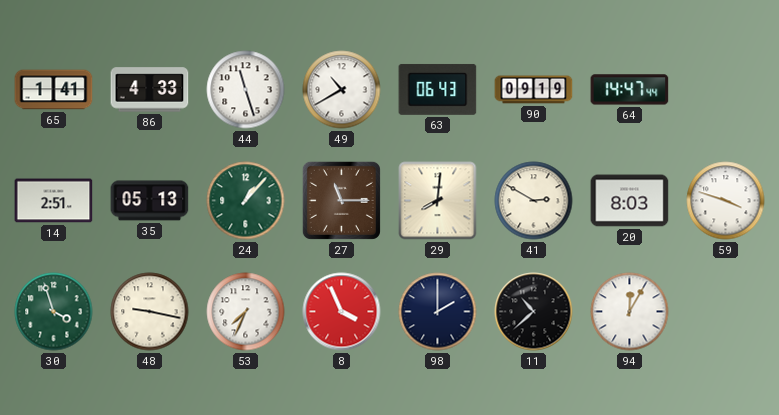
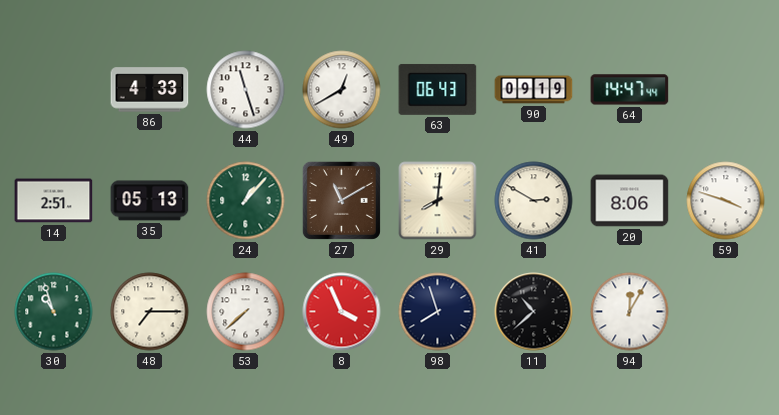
65: 1:41 -> none
49: 10:40 -> 12:40
27: 11:15 -> 11:10
20: 8:03 -> 8:06
30: 3:57 -> 10:57
48: 9:17 -> 7:15
53: 7:34 -> 7:38
98: 2:00 -> 7:57
